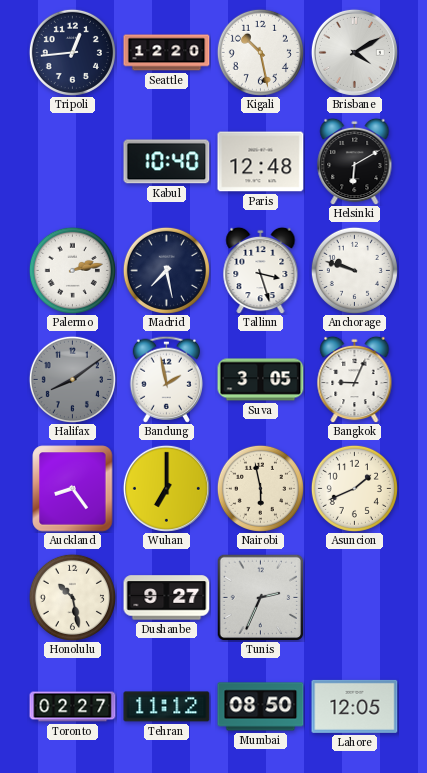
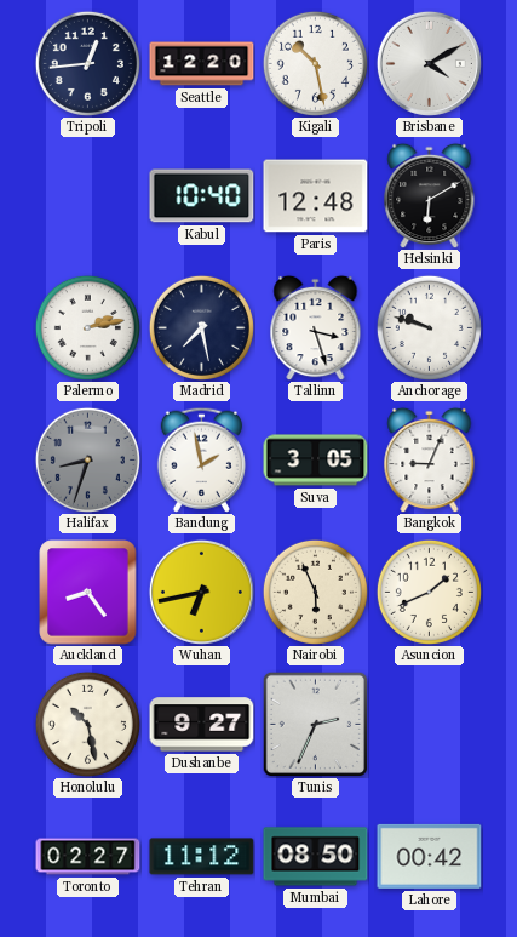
Halifax: 8:09 -> 8:33
Wuhan: 7:00 -> 6:43
Nairobi: 5:58 -> 5:56
Lahore: 12:05 -> 00:42
